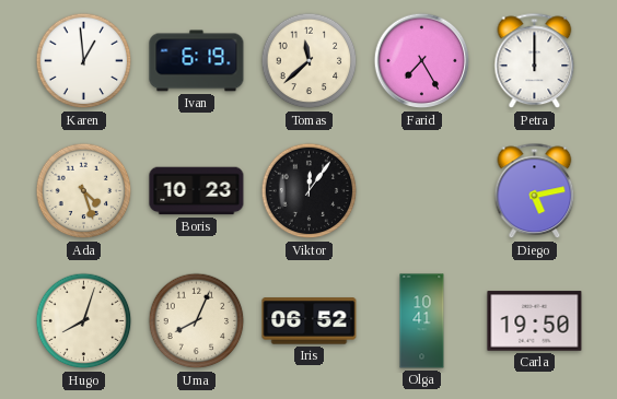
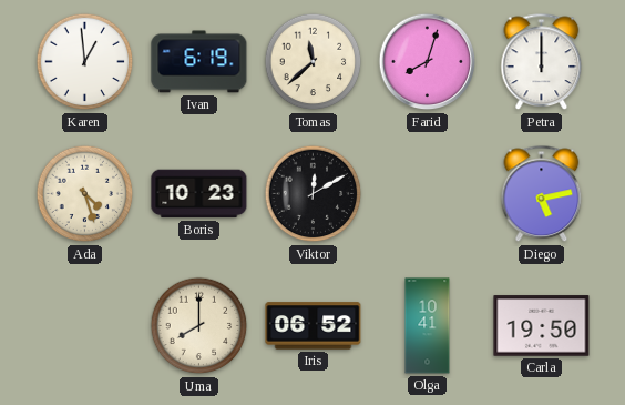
Farid: 7:25 -> 8:03
Viktor: 12:06 -> 12:10
Hugo: 8:03 -> none
Uma: 8:04 -> 8:00
